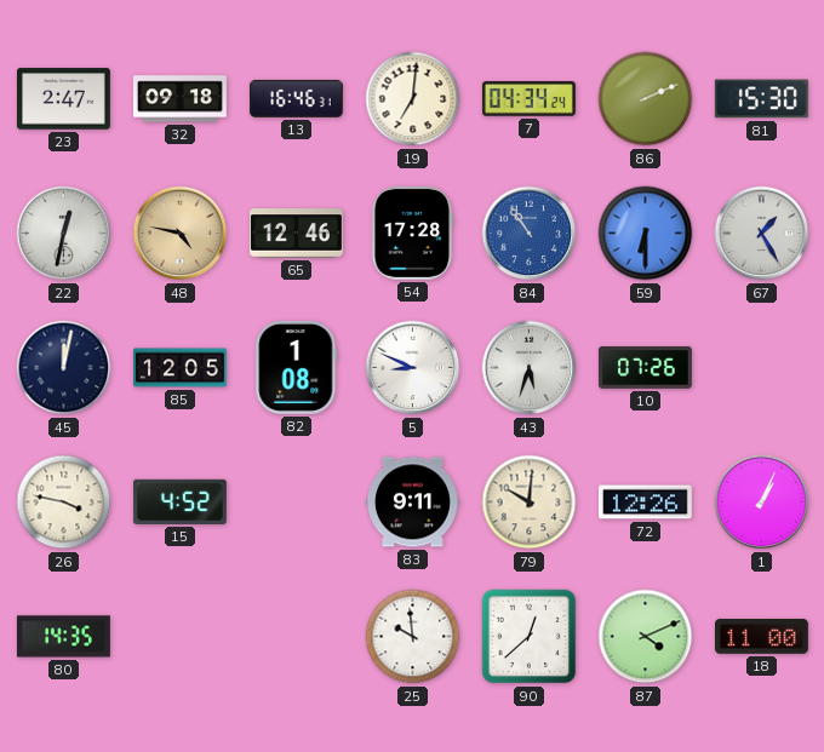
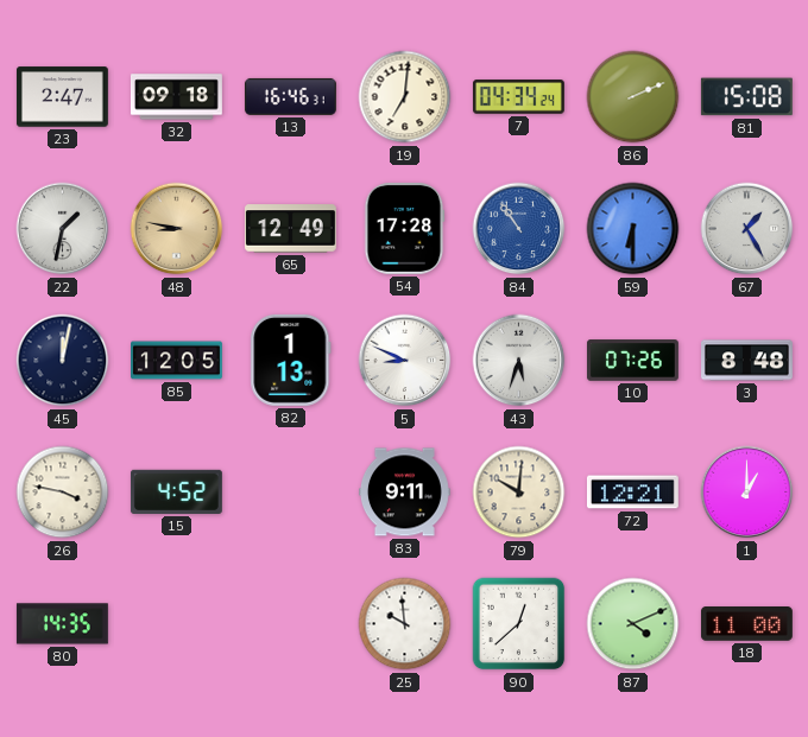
81: 15:30 -> 15:08
22: 12:32 -> 1:32
48: 4:47 -> 8:47
65: 12:46 -> 12:49
82: 1:08 -> 1:13
3: none -> 8:48
72: 12:26 -> 12:21
1: 1:04 -> 1:00
